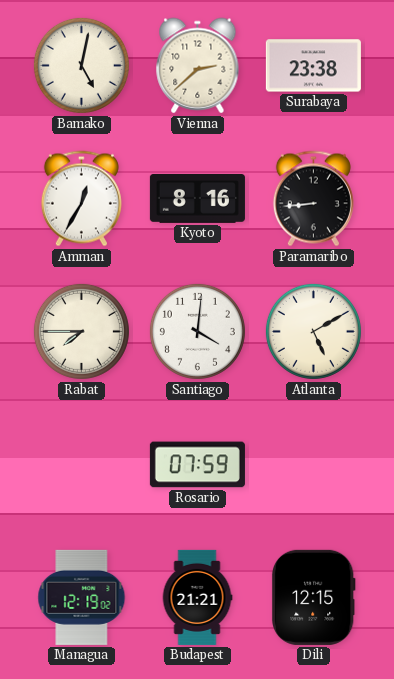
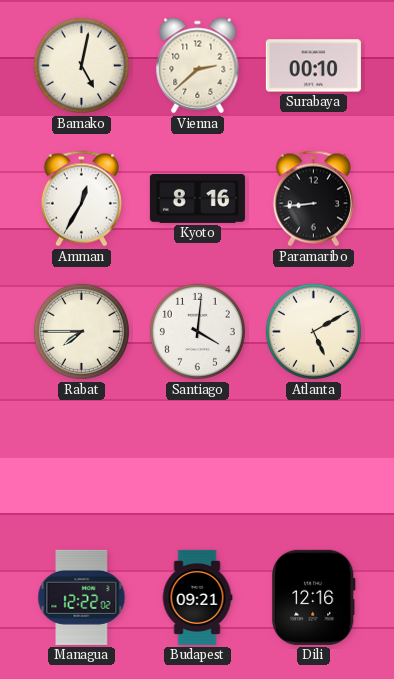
Surabaya: 23:38 -> 00:10
Rosario: 07:59 -> none
Managua: 12:19 -> 12:22
Budapest: 21:21 -> 09:21
Dili: 12:15 -> 12:16
